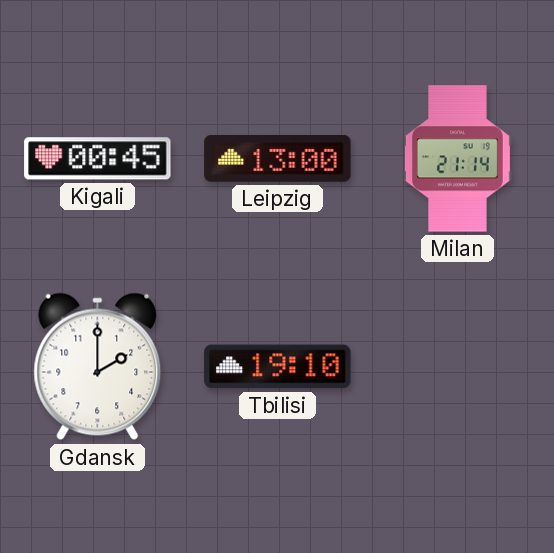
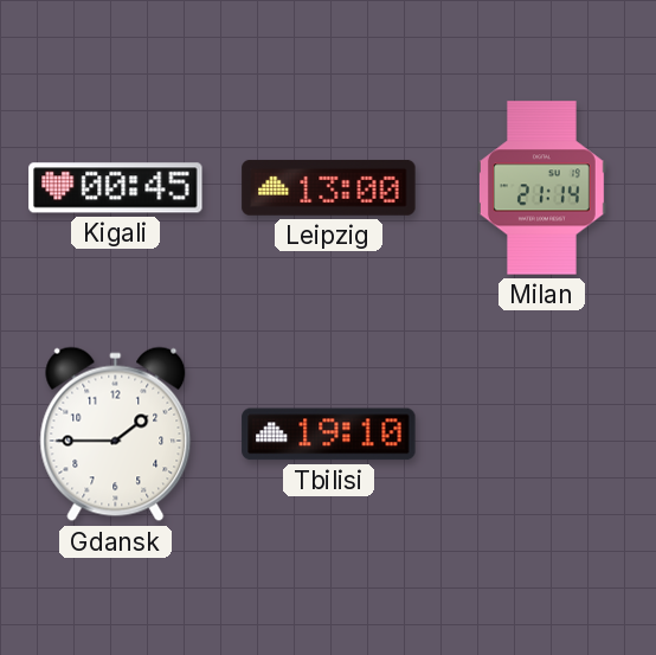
Gdansk: 2:00 -> 1:45
